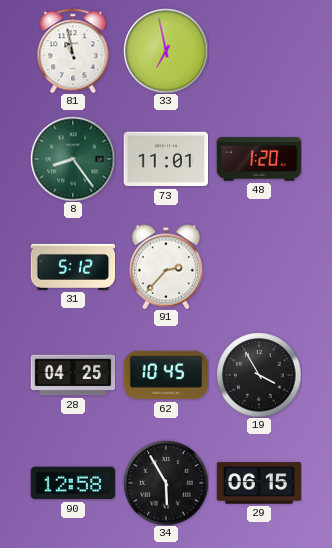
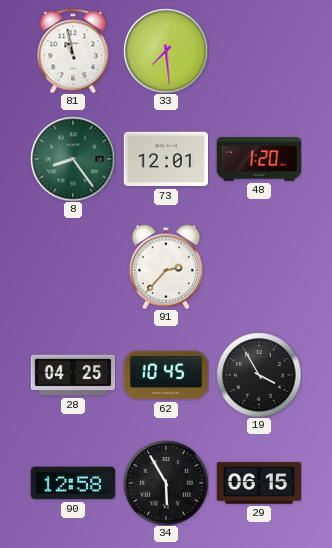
33: 6:58 -> 7:29
73: 11:01 -> 12:01
31: 5:12 -> none
